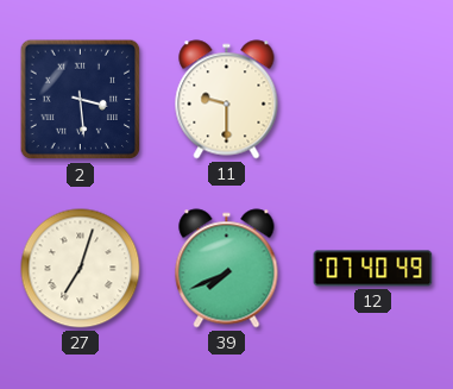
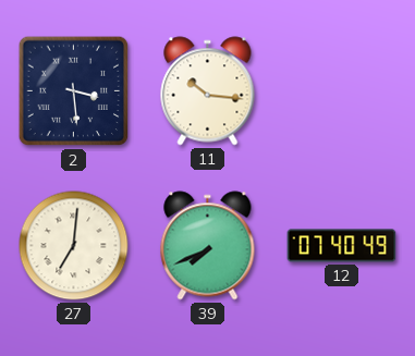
11: 9:30 -> 10:16
27: 7:03 -> 7:01
